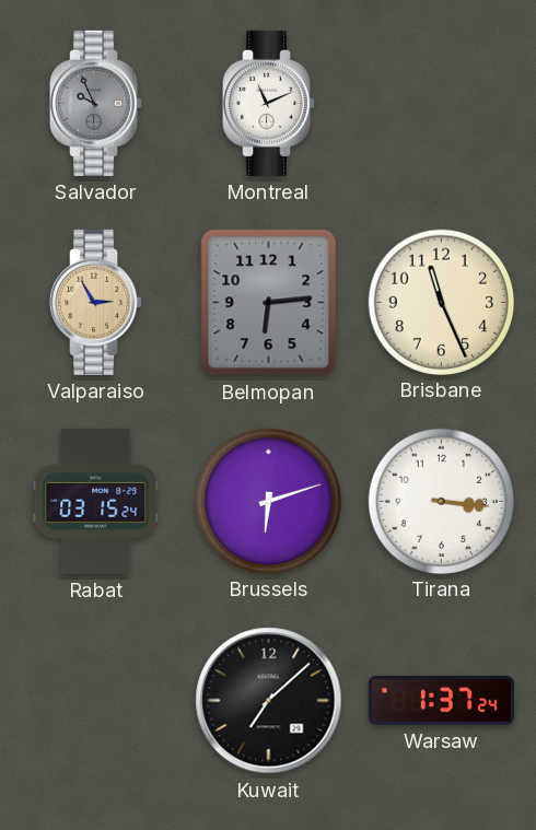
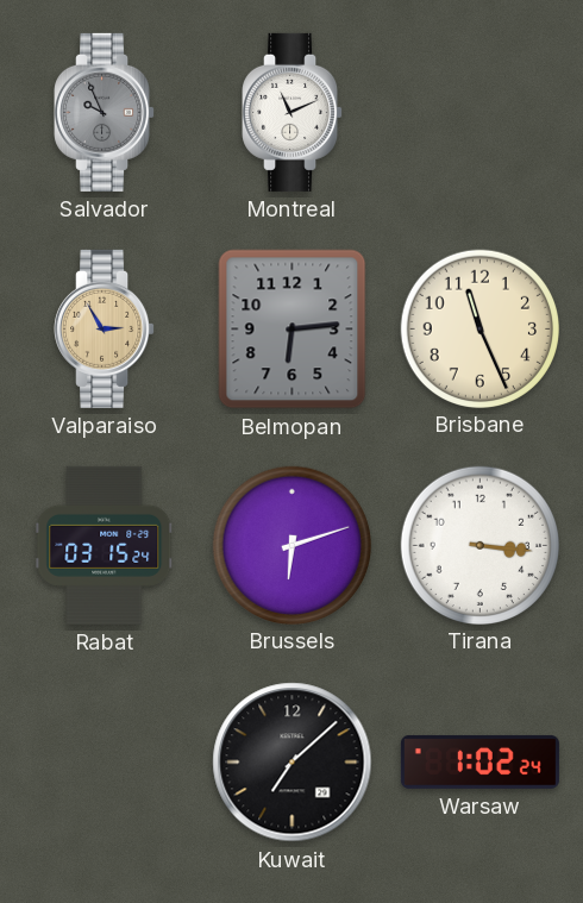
Warsaw: 1:37 -> 1:02
